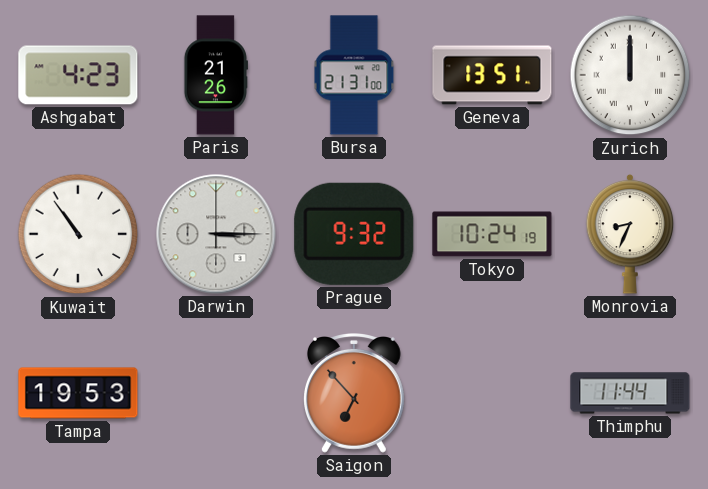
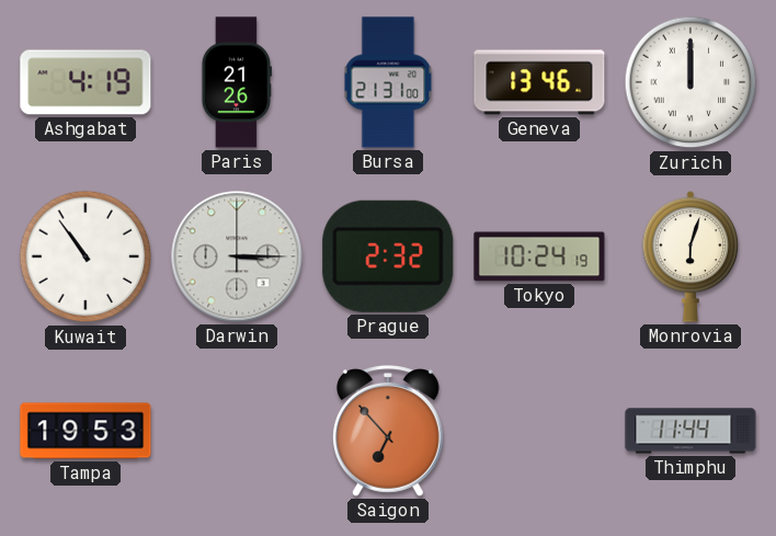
Ashgabat: 4:23 -> 4:19
Geneva: 13:51 -> 13:46
Prague: 9:32 -> 2:32
Monrovia: 8:34 -> 6:03
